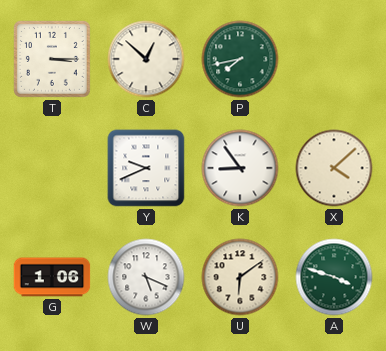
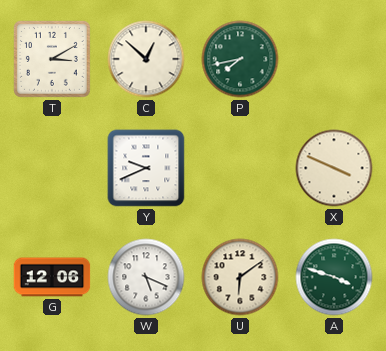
T: 3:15 -> 3:10
K: 8:54 -> none
X: 4:08 -> 3:49
G: 1:06 -> 12:06
